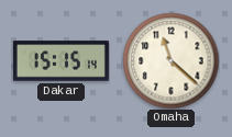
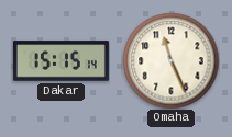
Omaha: 11:22 -> 11:26
